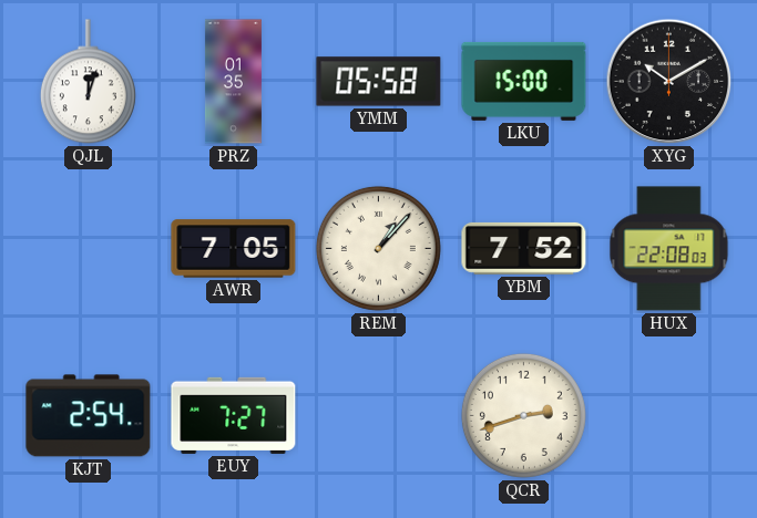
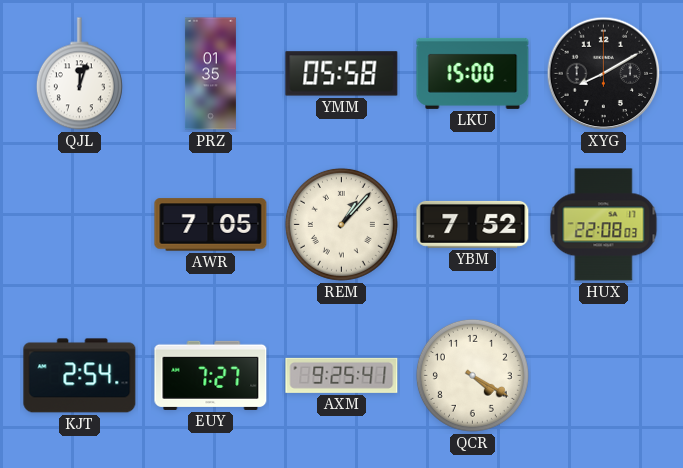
XYG: 10:10 -> 8:10
AXM: none -> 9:25
QCR: 2:42 -> 4:20
